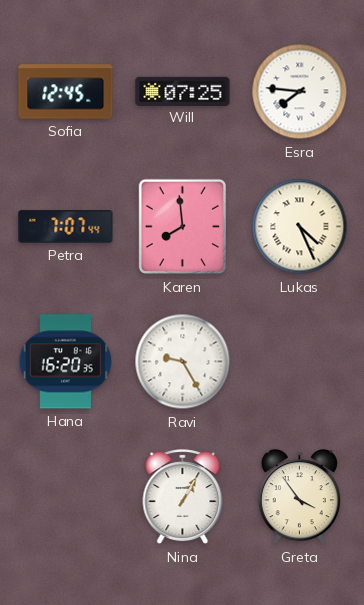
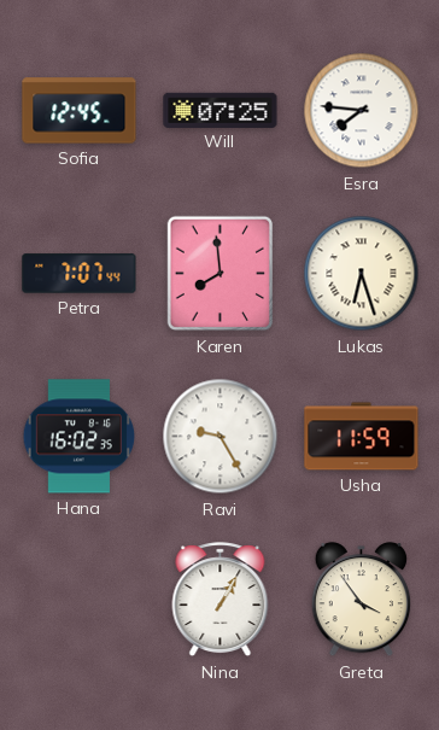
Lukas: 4:26 -> 6:27
Hana: 16:20 -> 16:02
Usha: none -> 11:59
